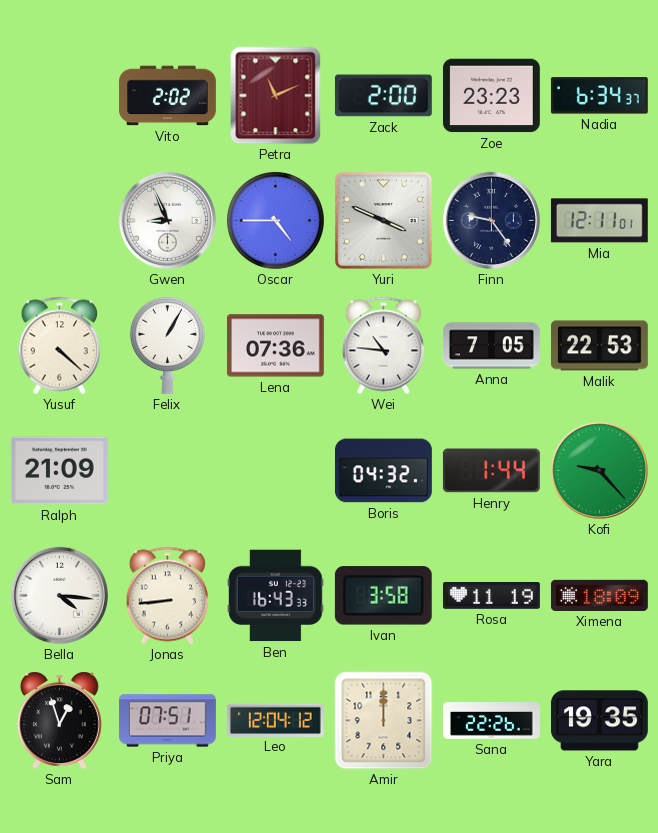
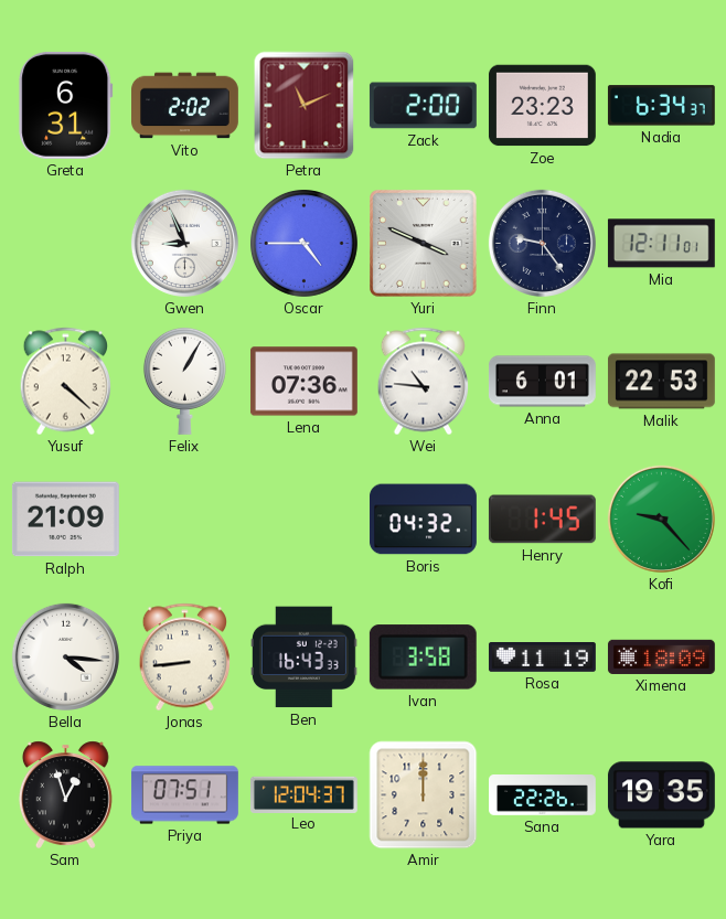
Greta: none -> 6:31
Anna: 7:05 -> 6:01
Henry: 1:44 -> 1:45
Leo: 12:04:12 -> 12:04:37
